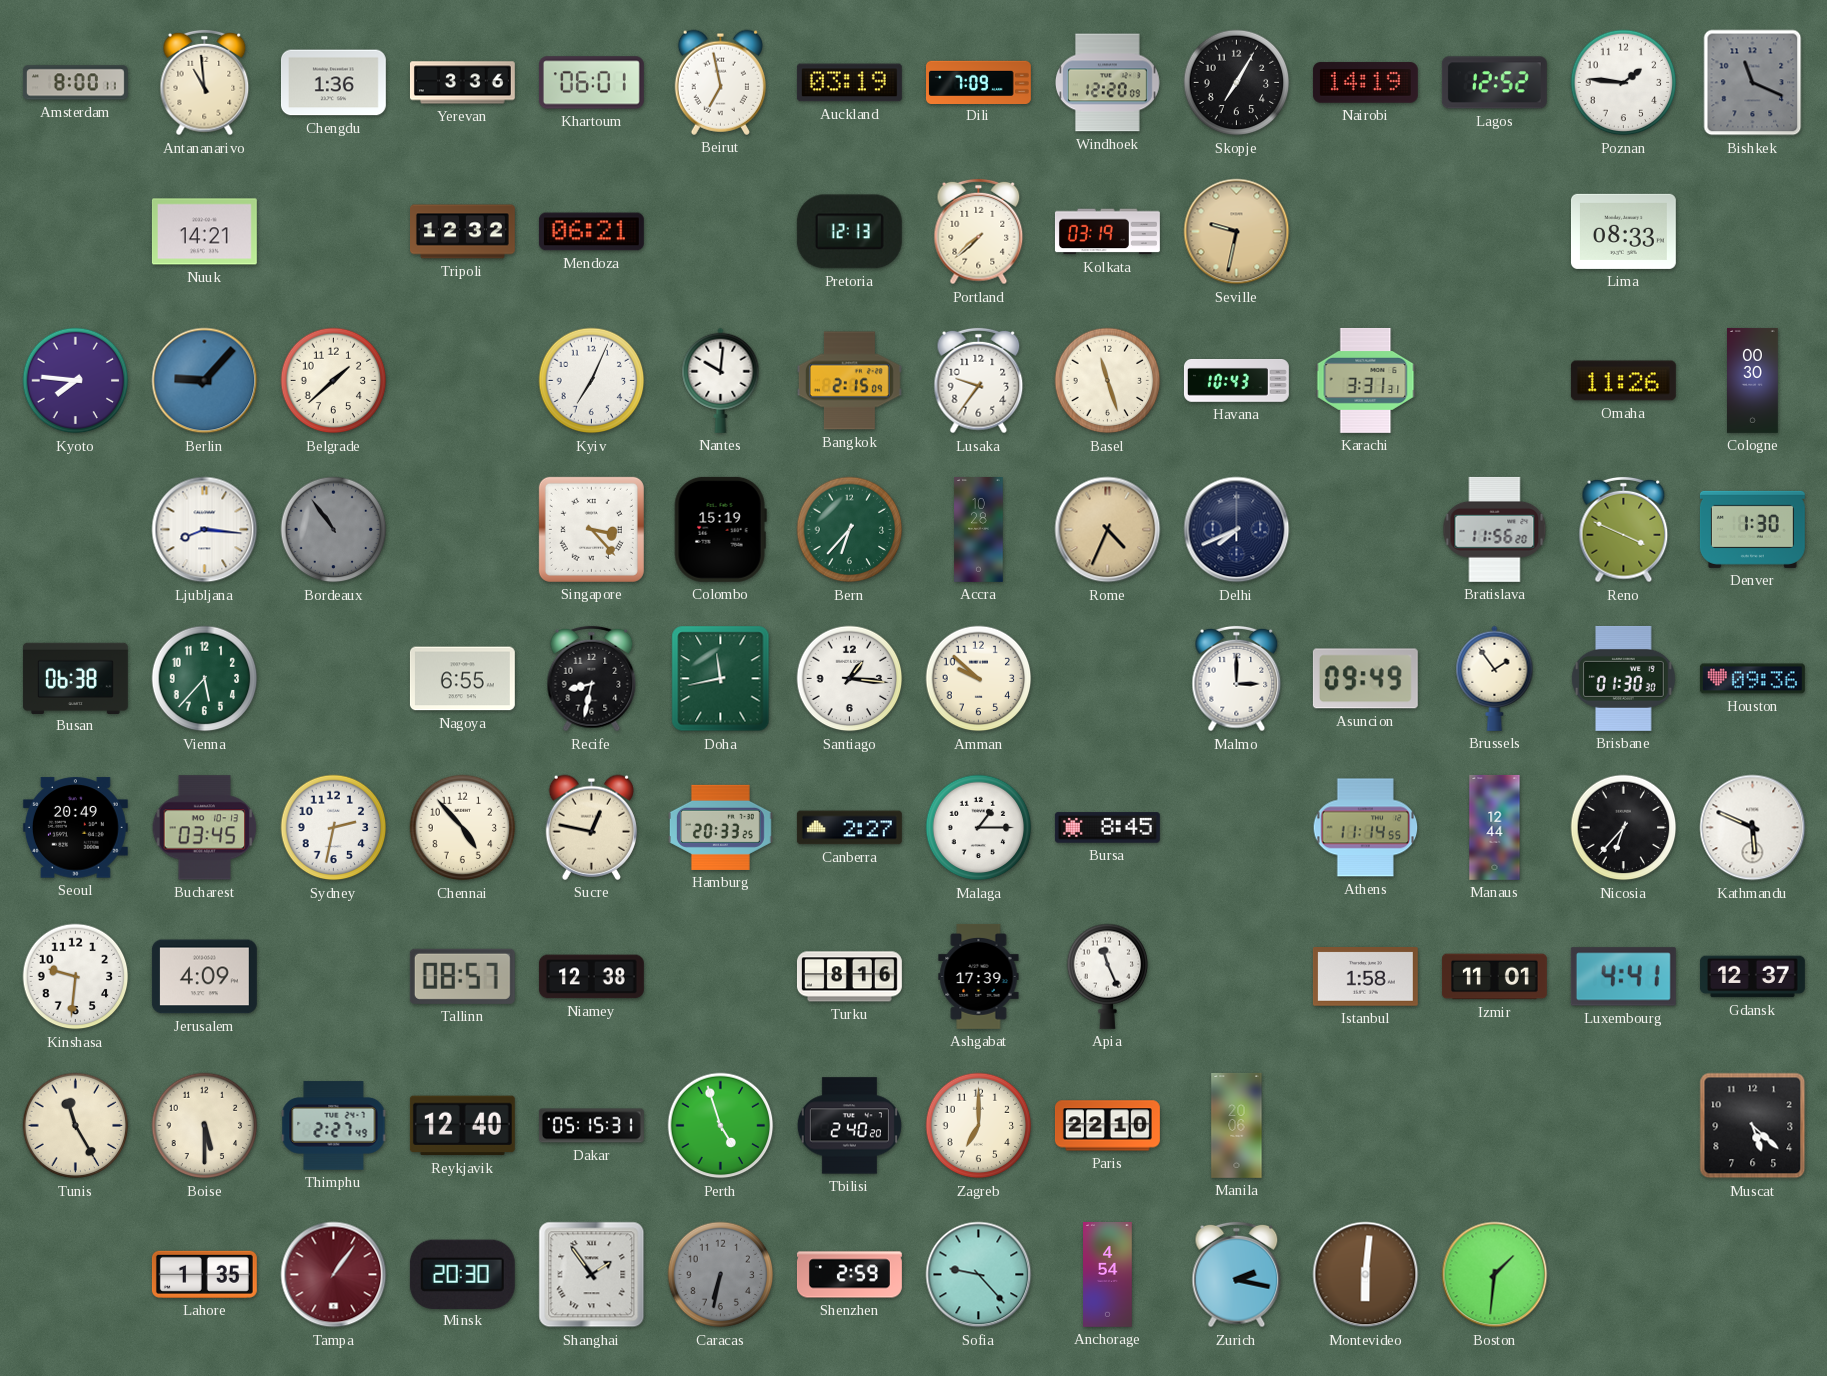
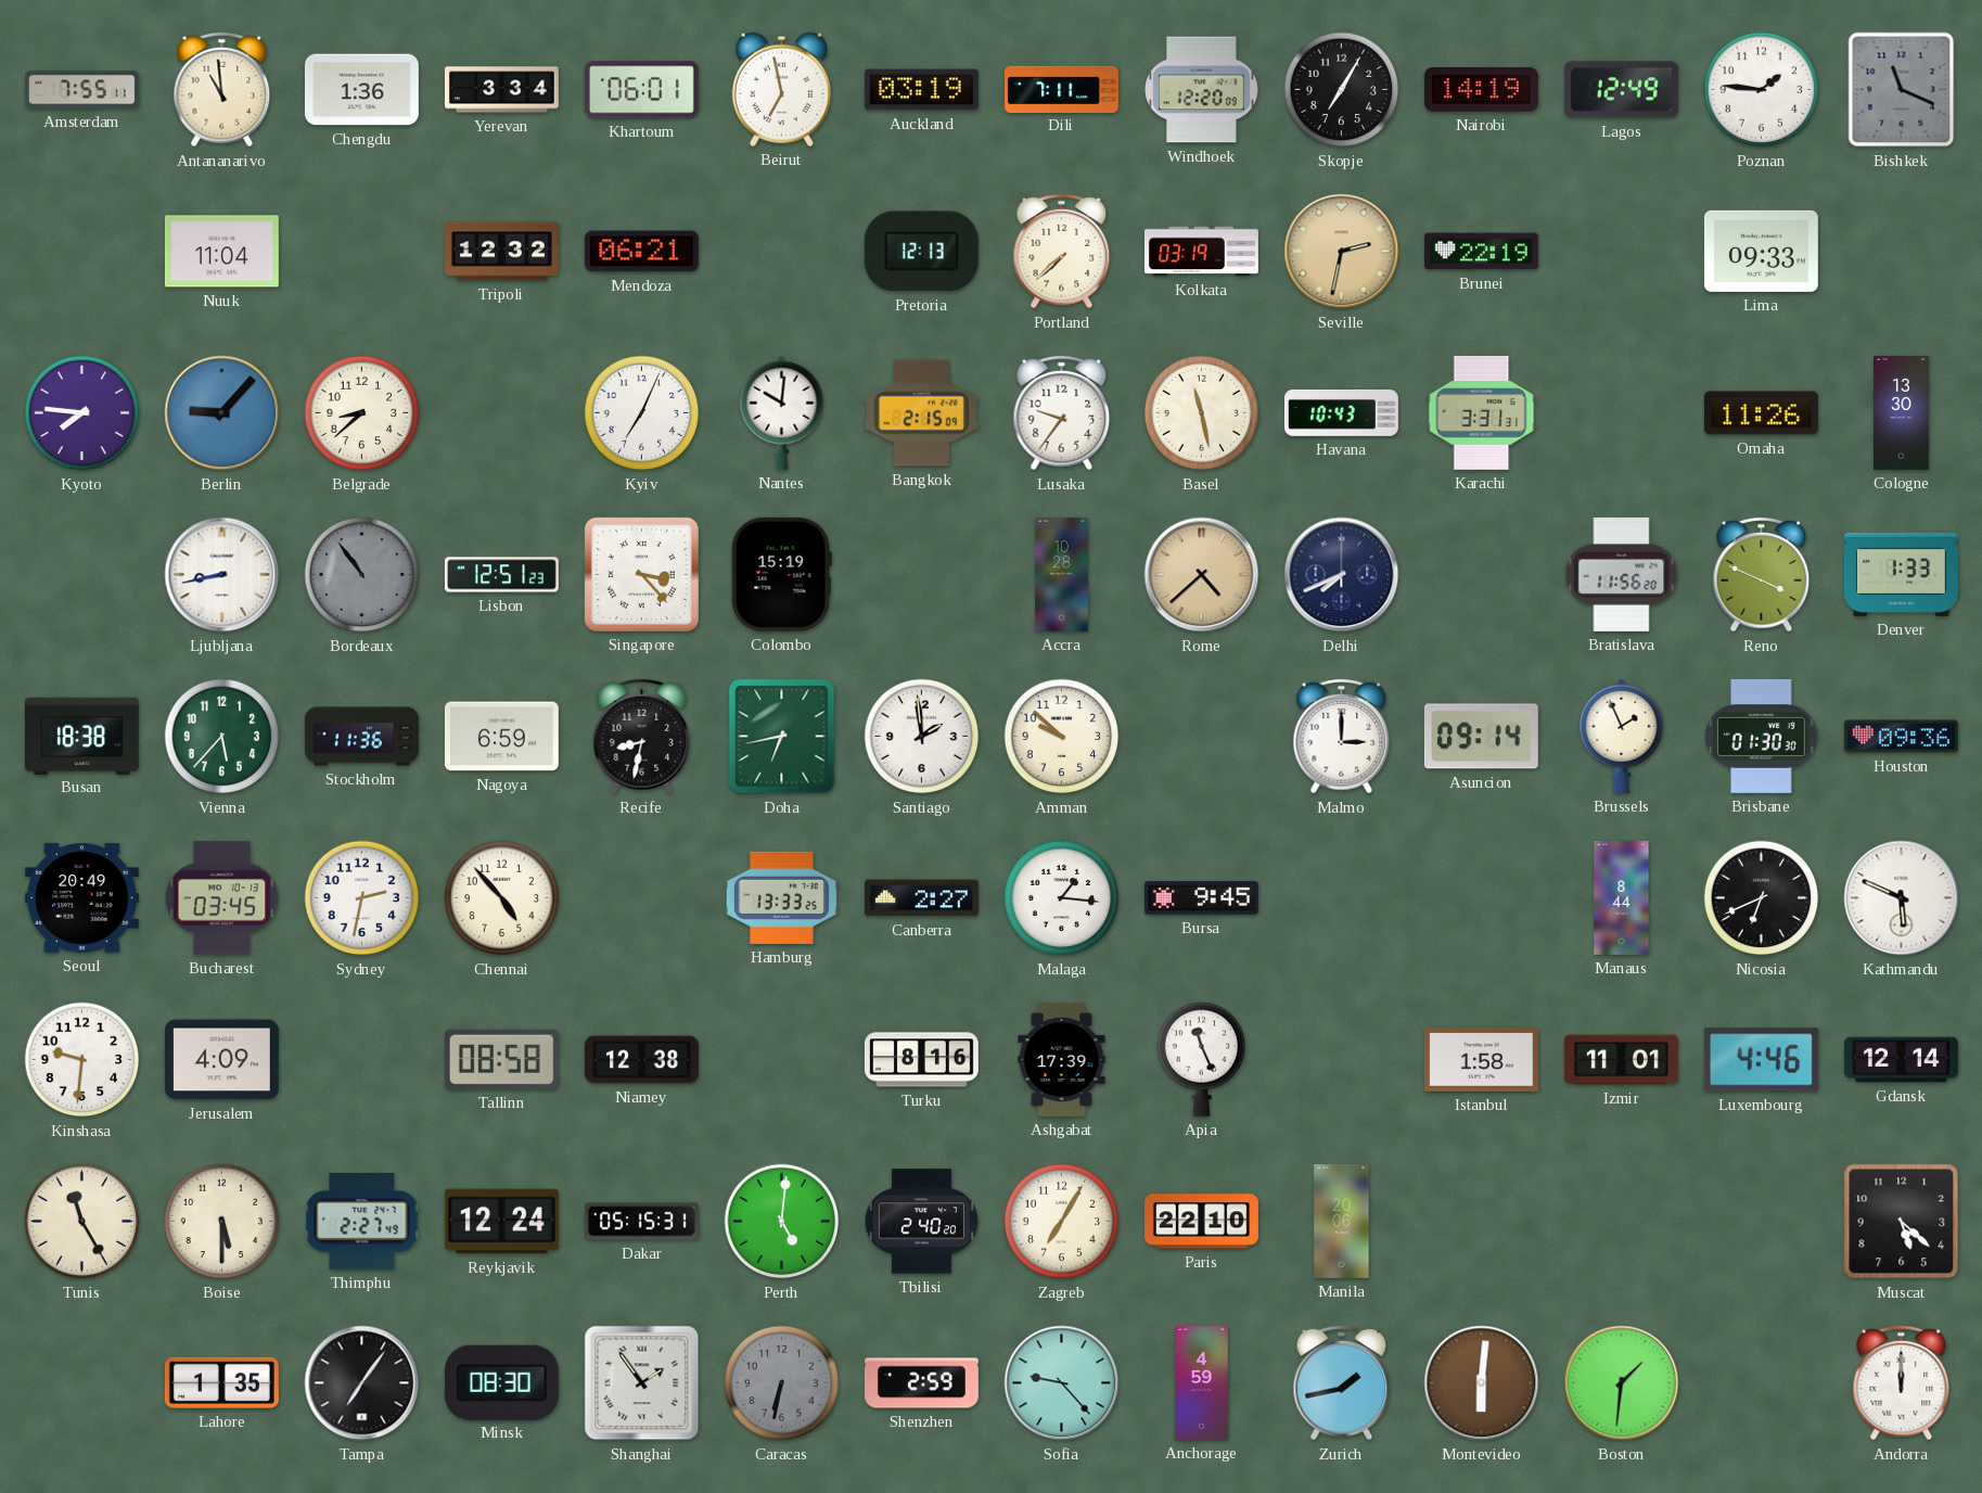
Amsterdam: 8:00 -> 7:55
Yerevan: 3:36 -> 3:34
Dili: 7:09 -> 7:11
Lagos: 12:52 -> 12:49
Nuuk: 14:21 -> 11:04
Seville: 9:32 -> 2:32
Brunei: none -> 22:19
Lima: 08:33 -> 09:33
Belgrade: 1:38 -> 8:38
Basel: 11:27 -> 11:28
Cologne: 00:30 -> 13:30
Ljubljana: 8:16 -> 8:43
Lisbon: none -> 12:51
Bern: 6:37 -> none
Rome: 4:34 -> 4:38
Denver: 1:30 -> 1:33
Busan: 06:38 -> 18:38
Stockholm: none -> 11:36
Nagoya: 6:55 -> 6:59
Doha: 11:43 -> 6:43
Santiago: 1:16 -> 1:59
Asuncion: 09:49 -> 09:14
Brussels: 1:54 -> 1:56
Sucre: 12:47 -> none
Hamburg: 20:33 -> 13:33
Malaga: 1:15 -> 1:16
Bursa: 8:45 -> 9:45
Athens: 11:14 -> none
Manaus: 12:44 -> 8:44
Nicosia: 6:37 -> 6:41
Tallinn: 08:57 -> 08:58
Luxembourg: 4:41 -> 4:46
Gdansk: 12:37 -> 12:14
Reykjavik: 12:40 -> 12:24
Perth: 4:57 -> 5:01
Zagreb: 7:00 -> 7:05
Tampa: 1:06 -> 7:06
Tampa dial: burgundy -> black
Minsk: 20:30 -> 08:30
Anchorage: 4:54 -> 4:59
Zurich: 2:17 -> 1:43
Andorra: none -> 12:00
